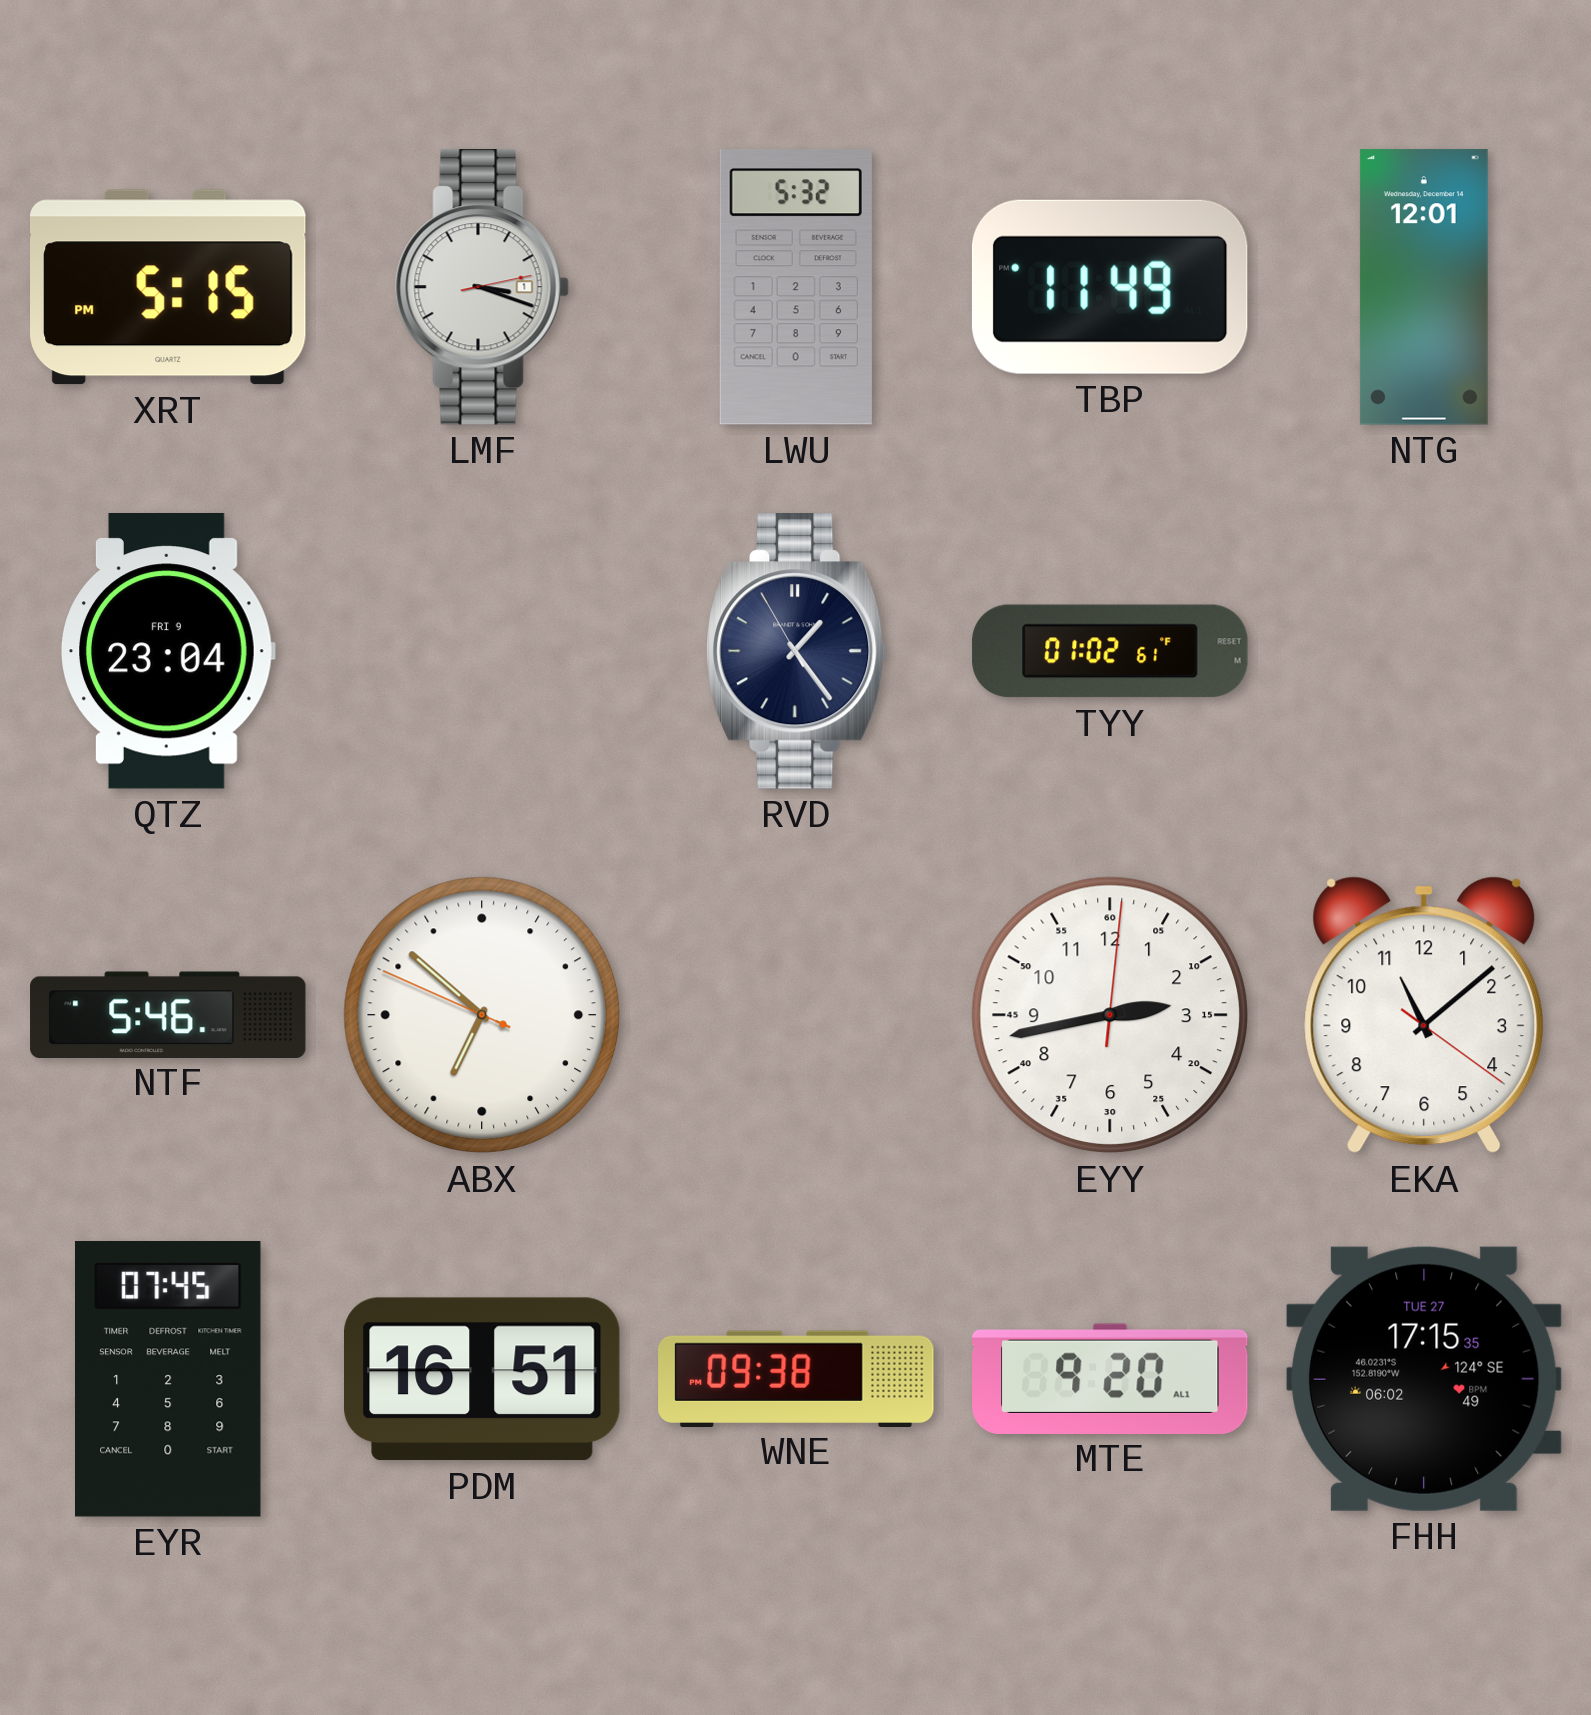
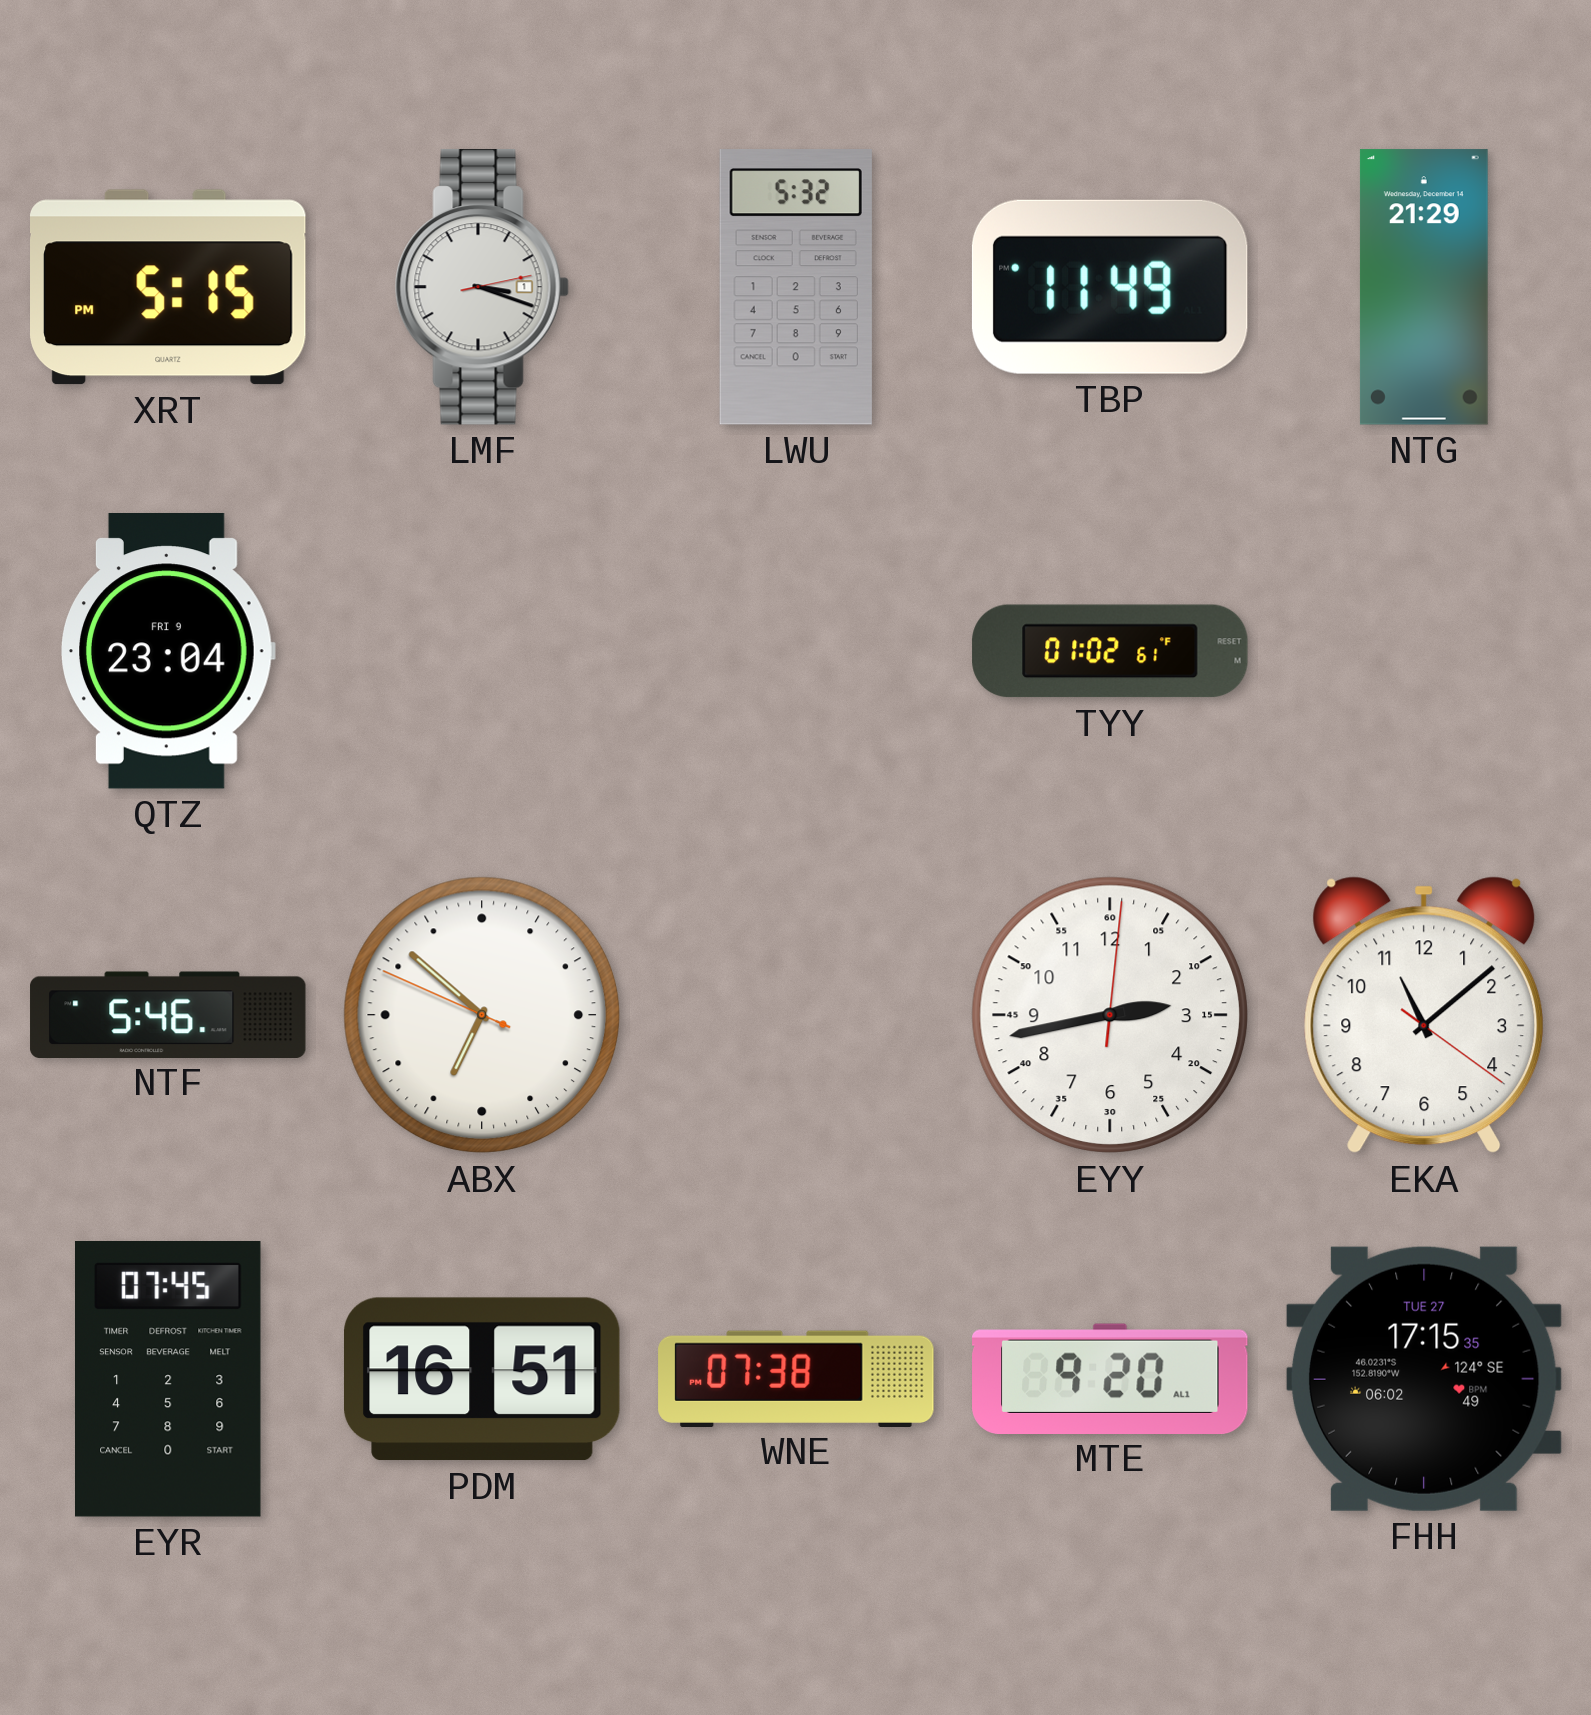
NTG: 12:01 -> 21:29
RVD: 1:23 -> none
WNE: 09:38 -> 07:38
